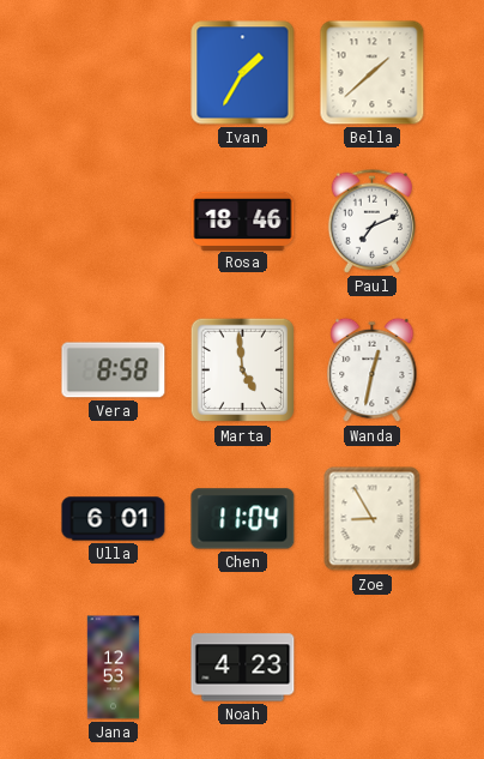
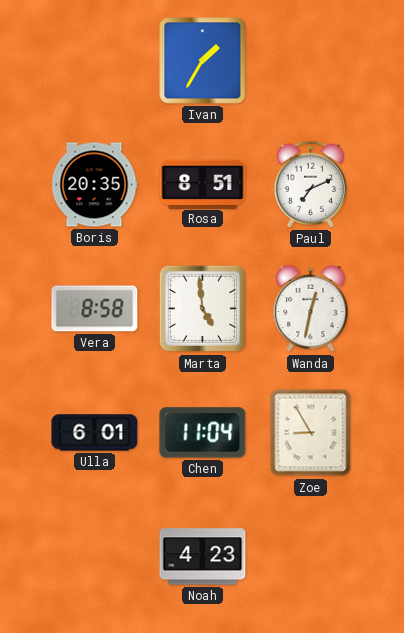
Bella: 1:38 -> none
Boris: none -> 20:35
Rosa: 18:46 -> 8:51
Jana: 12:53 -> none
